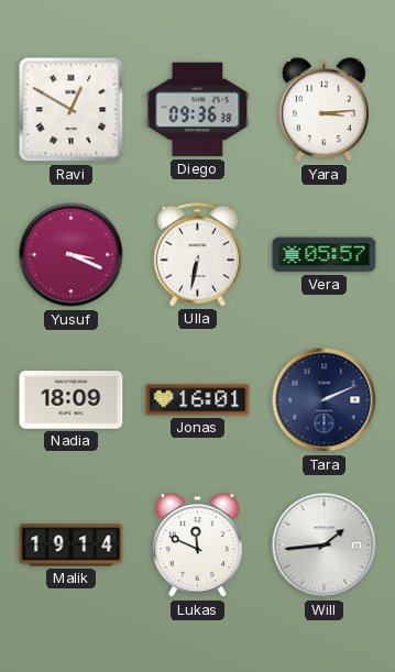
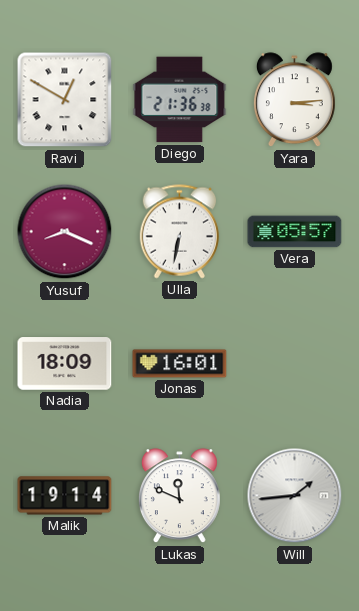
Diego: 09:36 -> 21:36
Yusuf: 3:19 -> 8:19
Tara: 2:11 -> none
